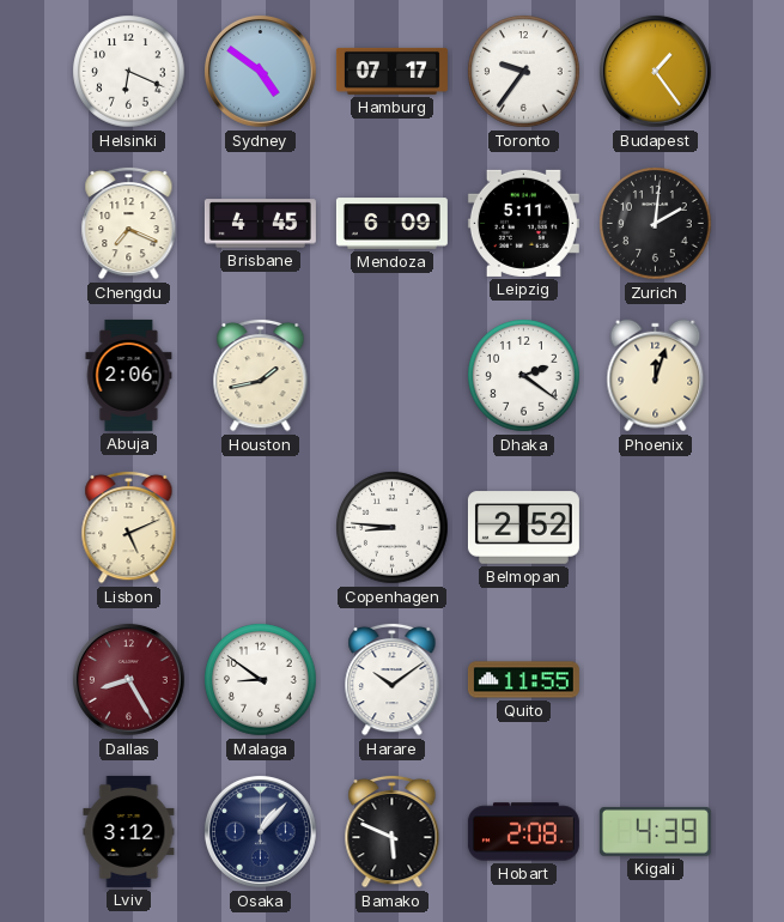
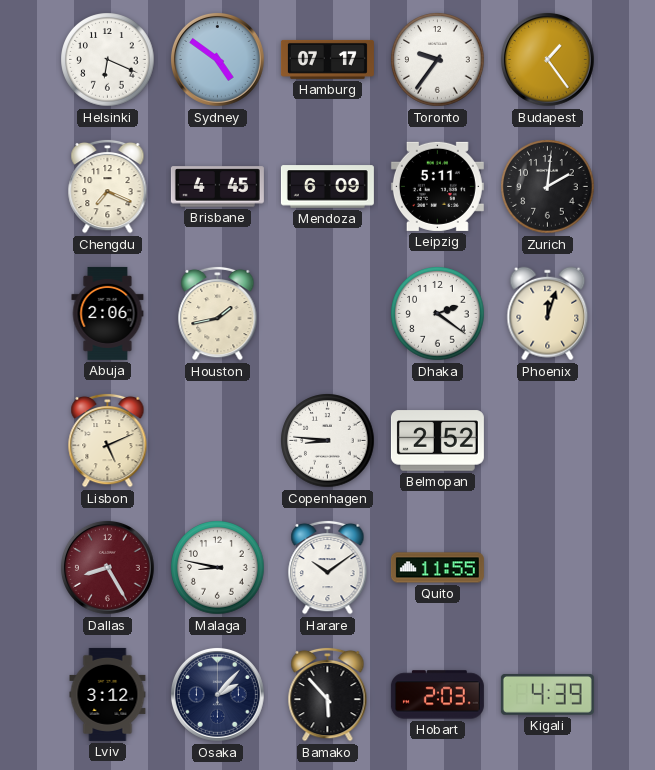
Malaga: 8:51 -> 8:47
Osaka: 1:07 -> 2:07
Bamako: 5:49 -> 5:53
Hobart: 2:08 -> 2:03
